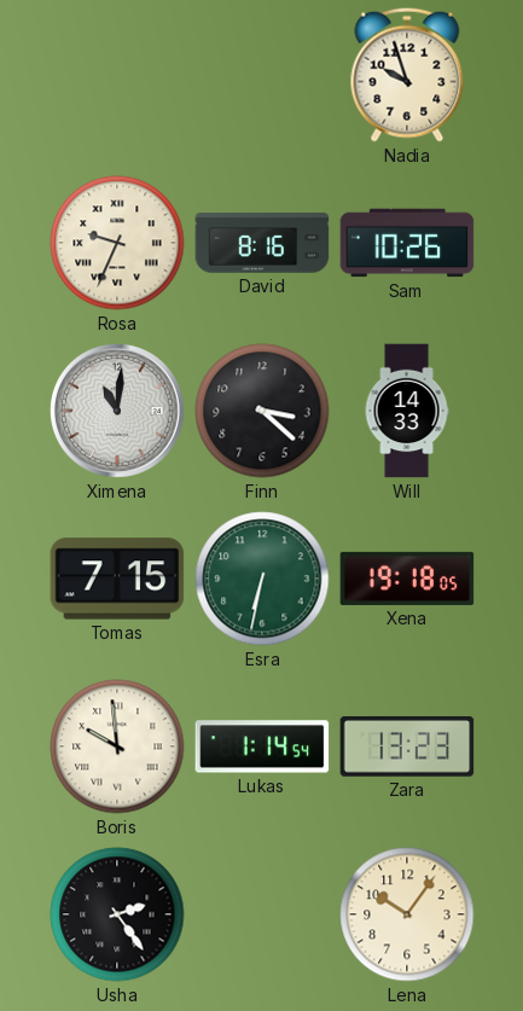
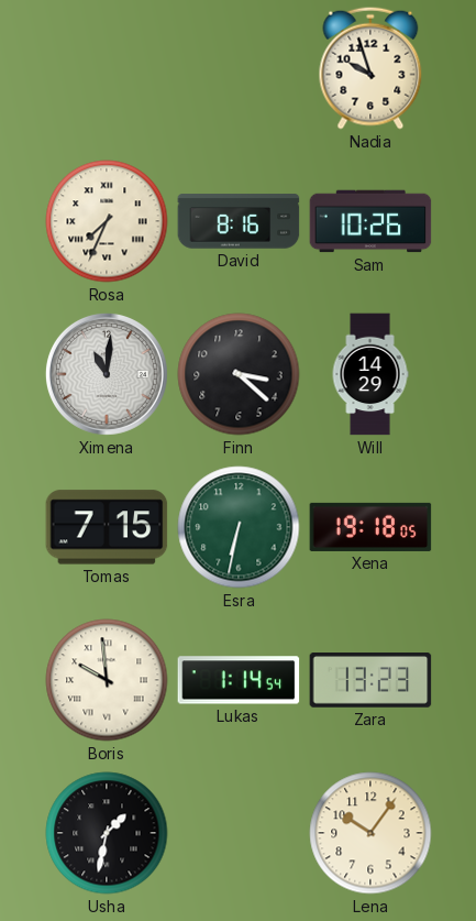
Rosa: 9:34 -> 7:34
Will: 14:33 -> 14:29
Usha: 2:24 -> 1:32
